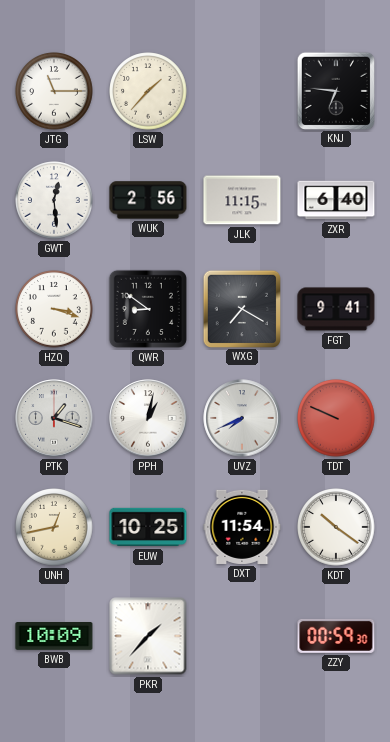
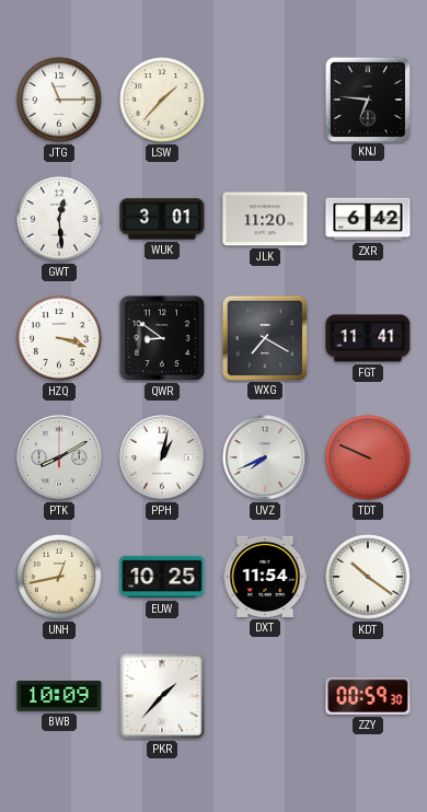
WUK: 2:56 -> 3:01
JLK: 11:15 -> 11:20
ZXR: 6:40 -> 6:42
FGT: 9:41 -> 11:41
PTK: 1:18 -> 8:10
